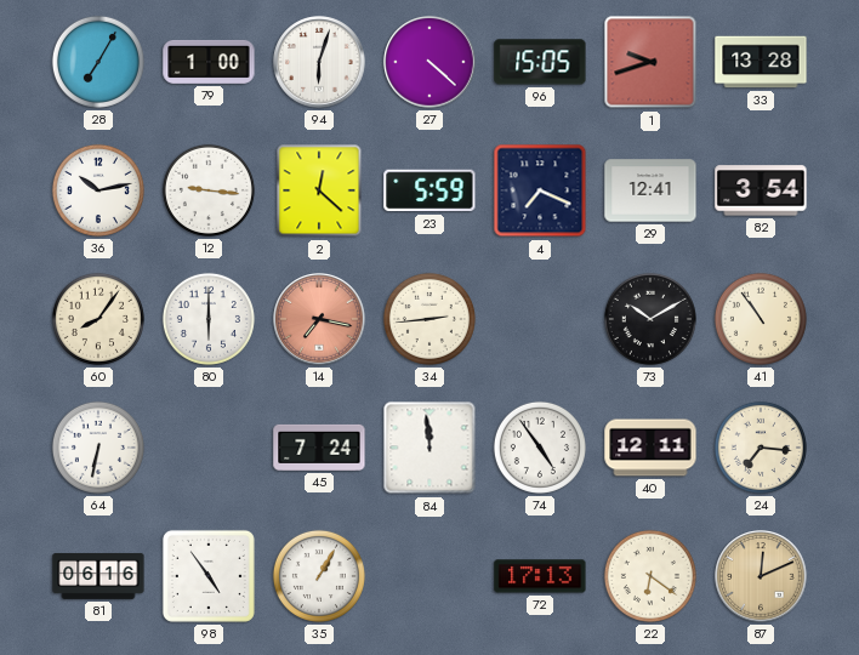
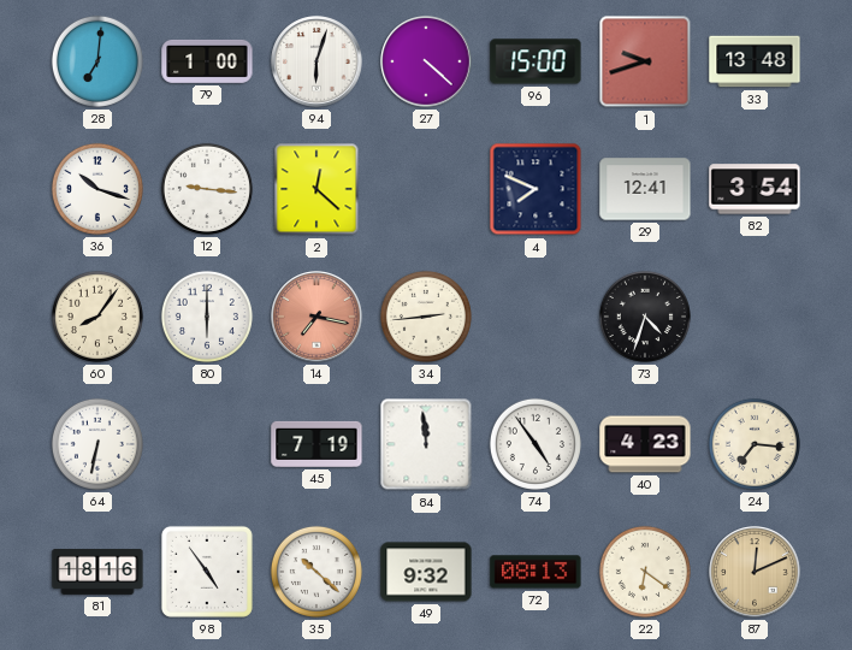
28: 7:05 -> 7:01
96: 15:05 -> 15:00
33: 13:28 -> 13:48
36: 10:13 -> 10:18
23: 5:59 -> none
4: 7:19 -> 7:49
73: 10:10 -> 4:33
41: 10:54 -> none
45: 7:24 -> 7:19
40: 12:11 -> 4:23
81: 06:16 -> 18:16
35: 1:05 -> 10:22
49: none -> 9:32
72: 17:13 -> 08:13
